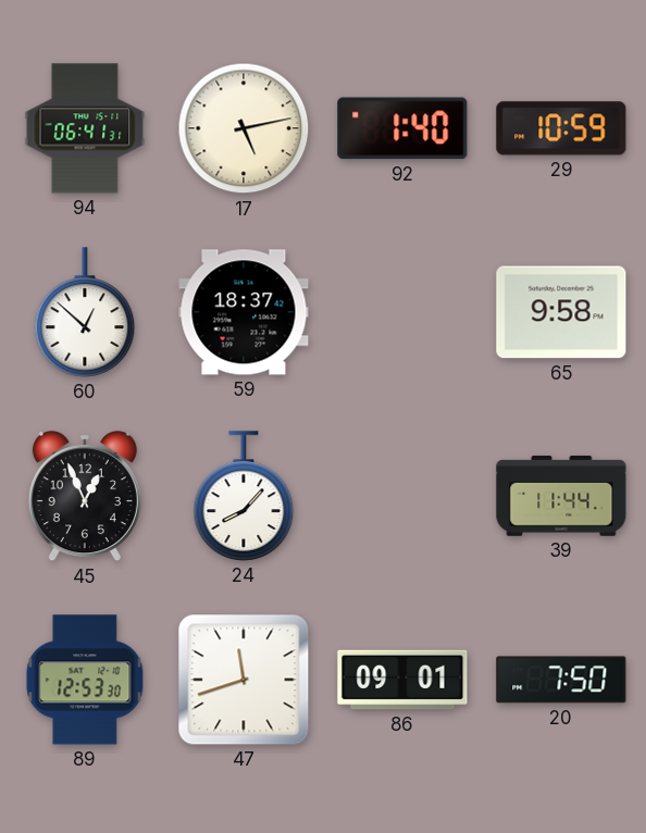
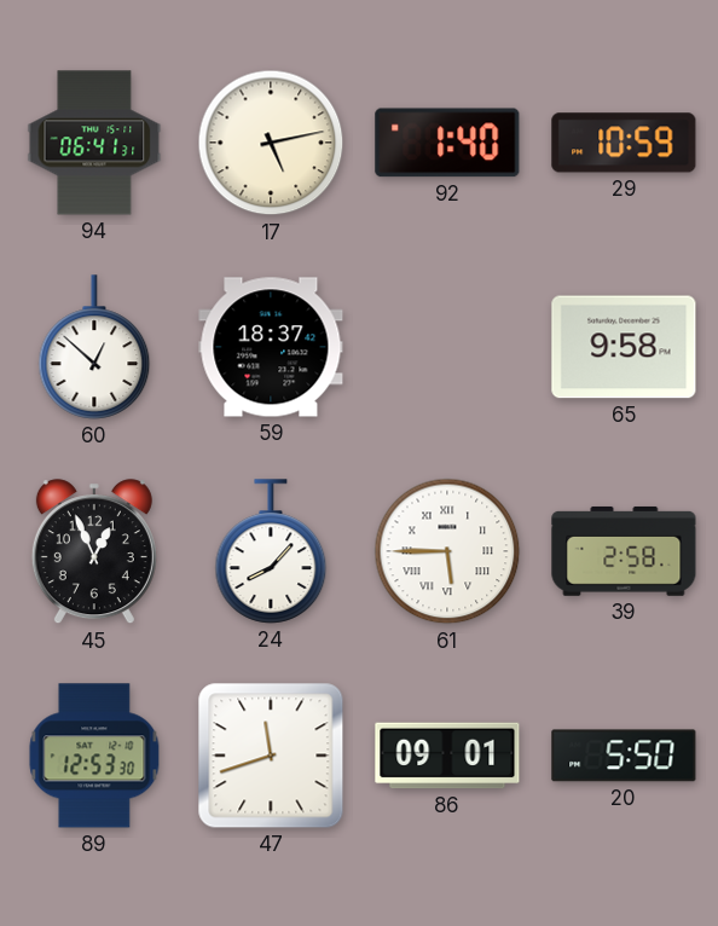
61: none -> 5:45
39: 11:44 -> 2:58
20: 7:50 -> 5:50
